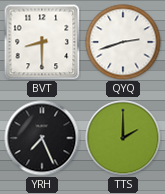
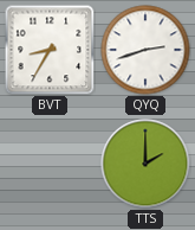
BVT: 8:30 -> 8:35
YRH: 7:26 -> none
